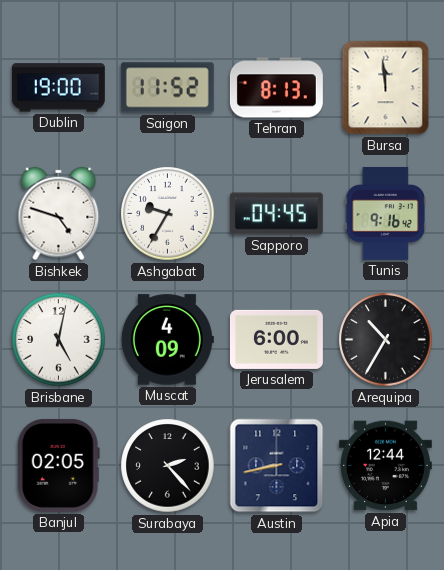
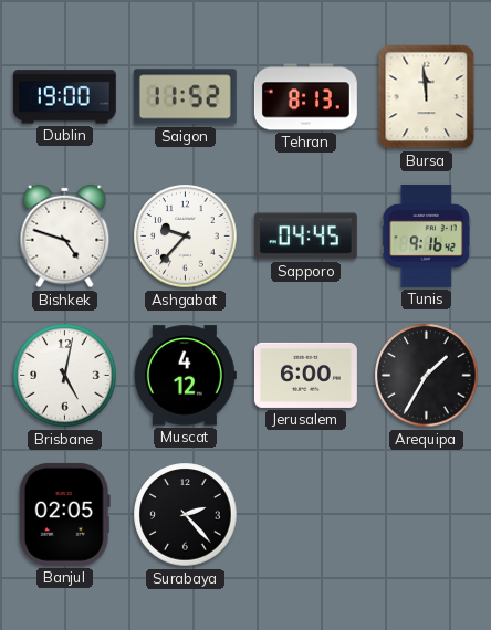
Ashgabat: 9:35 -> 9:37
Muscat: 4:09 -> 4:12
Arequipa: 10:35 -> 1:35
Austin: 8:43 -> none
Apia: 12:44 -> none
